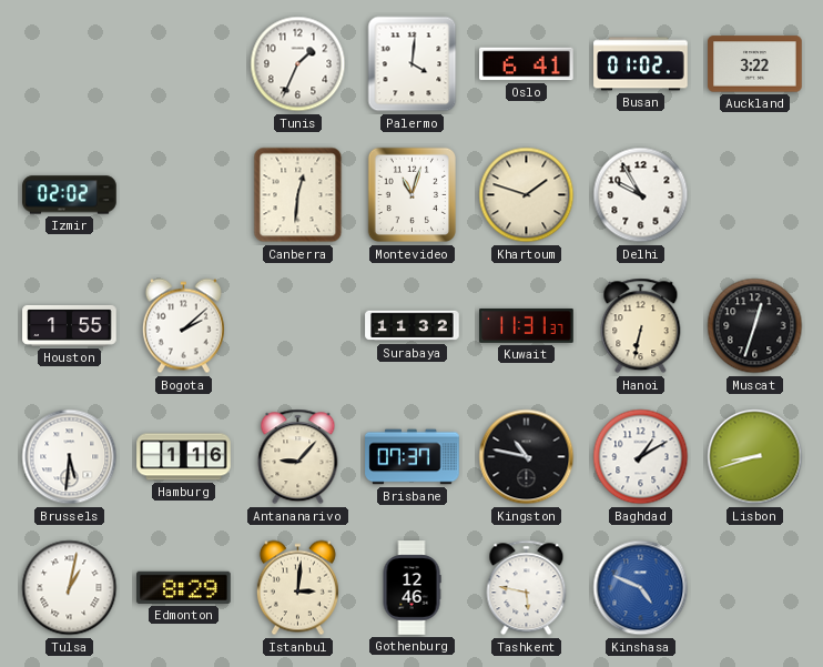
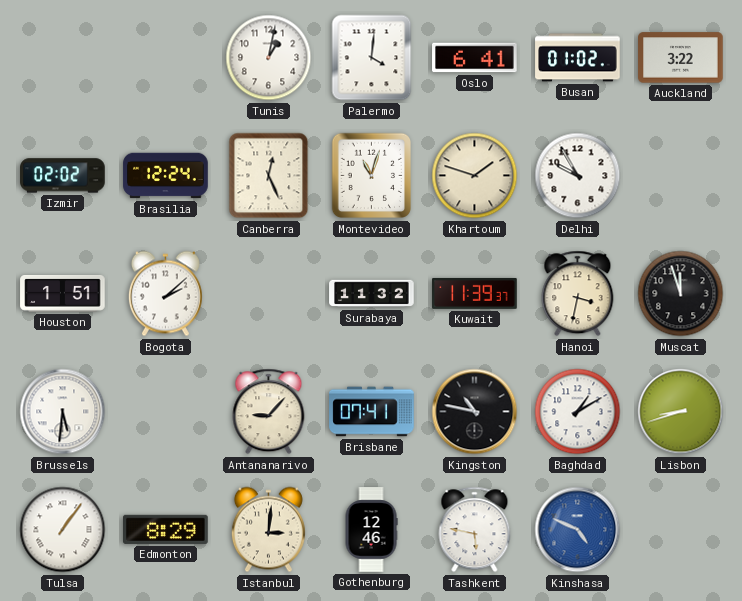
Tunis: 1:34 -> 1:02
Brasilia: none -> 12:24
Canberra: 12:31 -> 12:26
Houston: 1:55 -> 1:51
Kuwait: 11:31 -> 11:39
Hanoi: 6:32 -> 3:32
Muscat: 12:33 -> 11:57
Hamburg: 1:16 -> none
Brisbane: 07:37 -> 07:41
Tulsa: 1:02 -> 1:06
